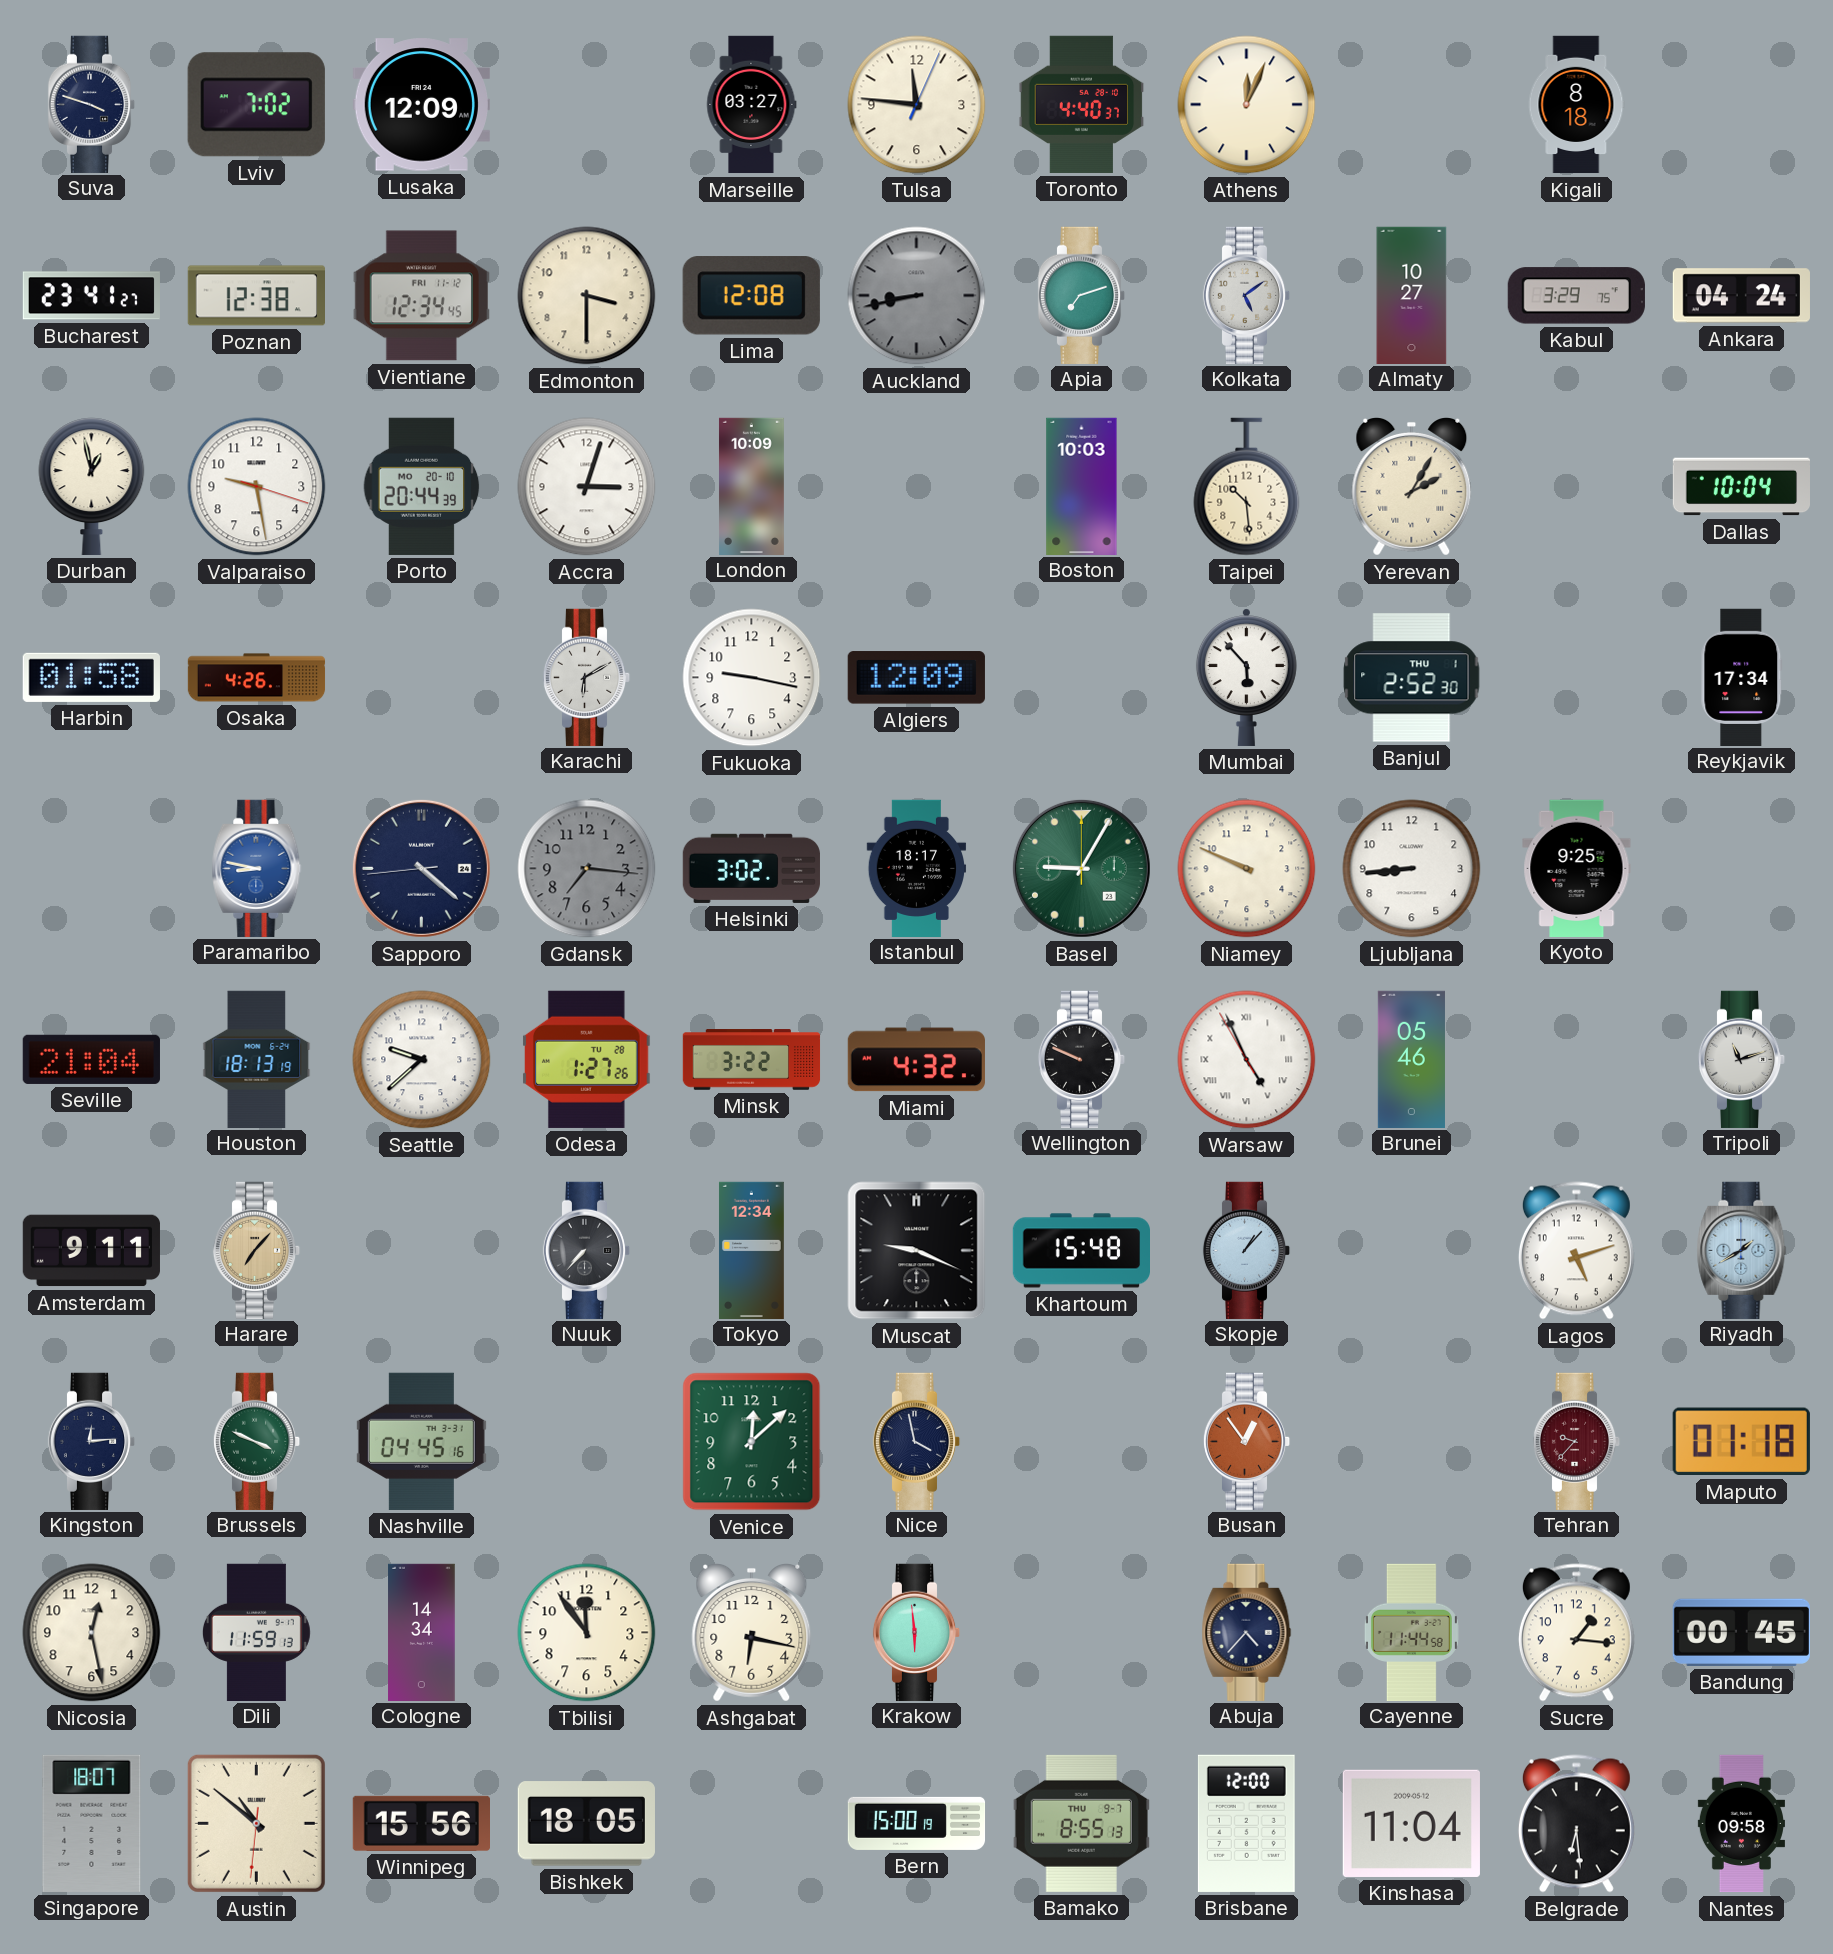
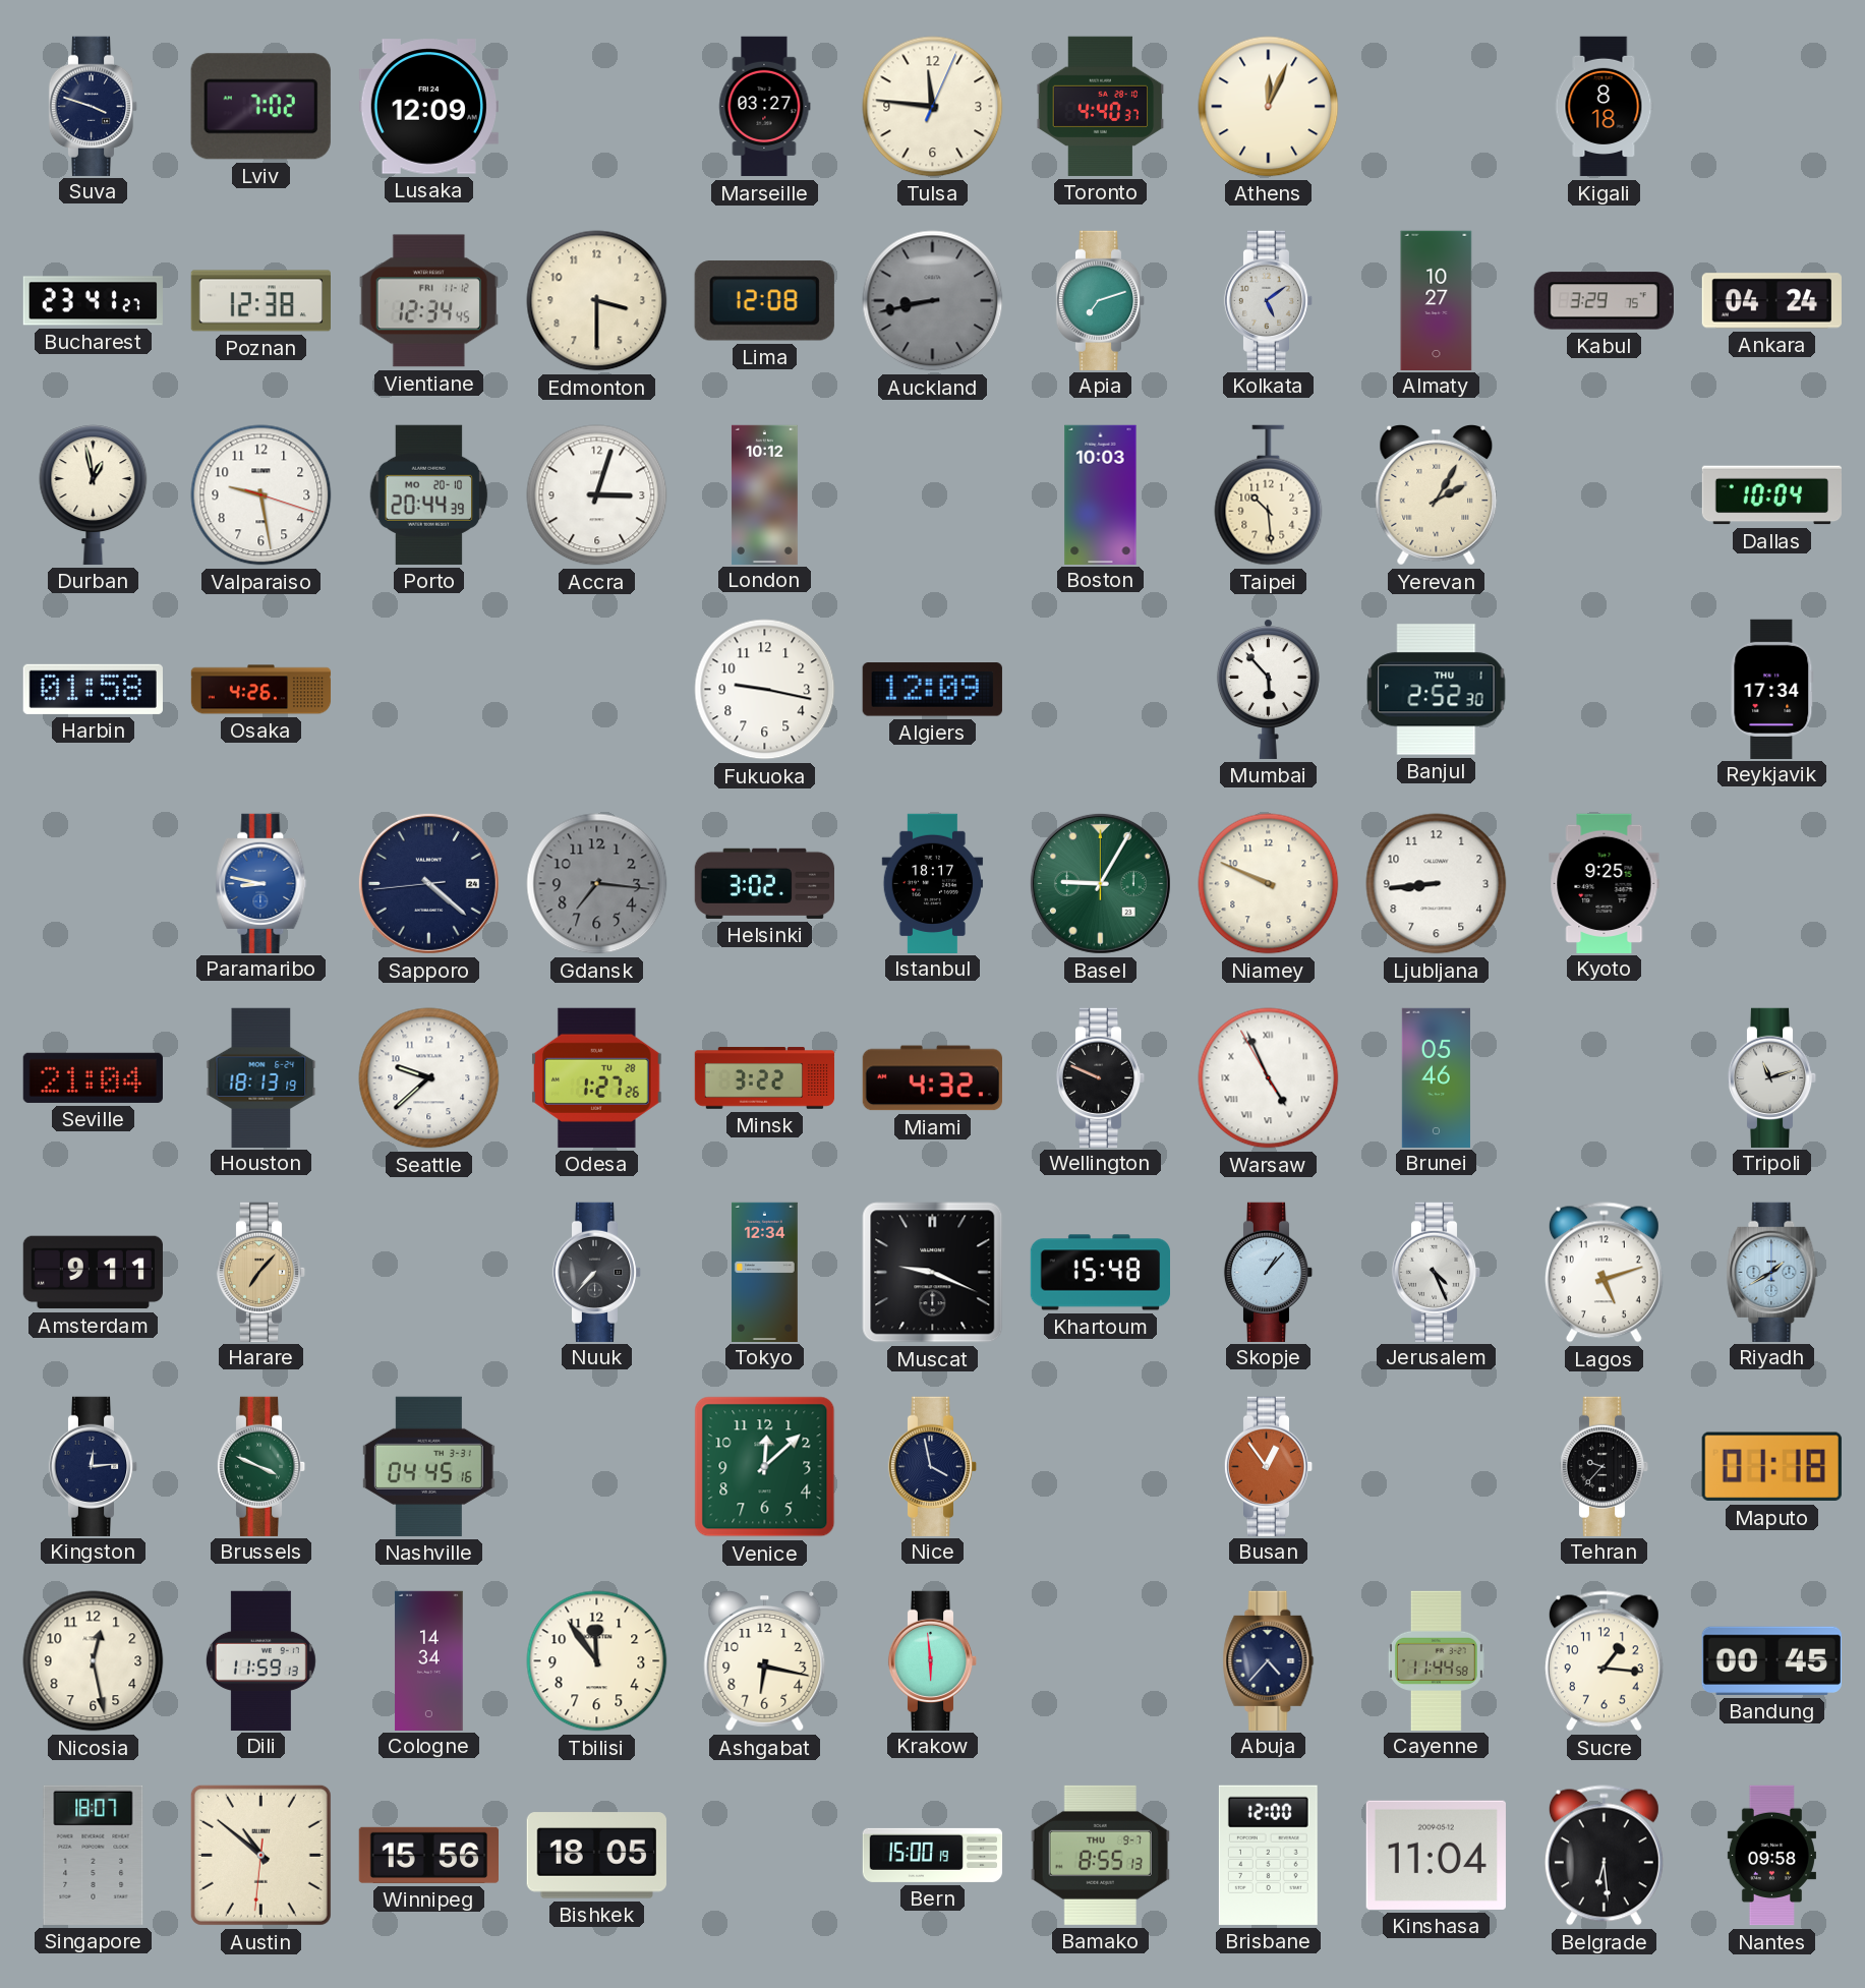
London: 10:09 -> 10:12
Karachi: 6:10 -> none
Jerusalem: none -> 4:26
Tehran dial: burgundy -> black
